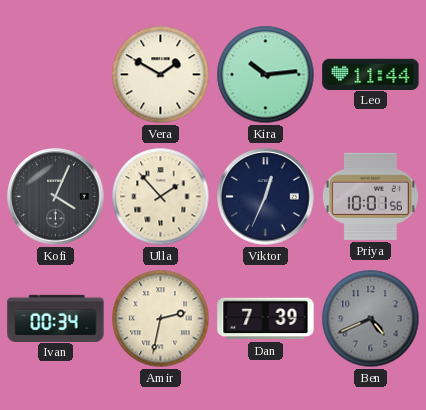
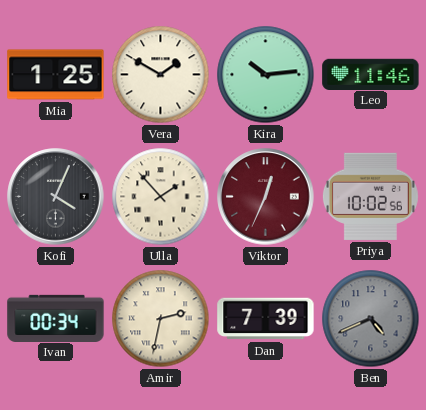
Mia: none -> 1:25
Leo: 11:44 -> 11:46
Viktor dial: navy -> burgundy
Priya: 10:01 -> 10:02
